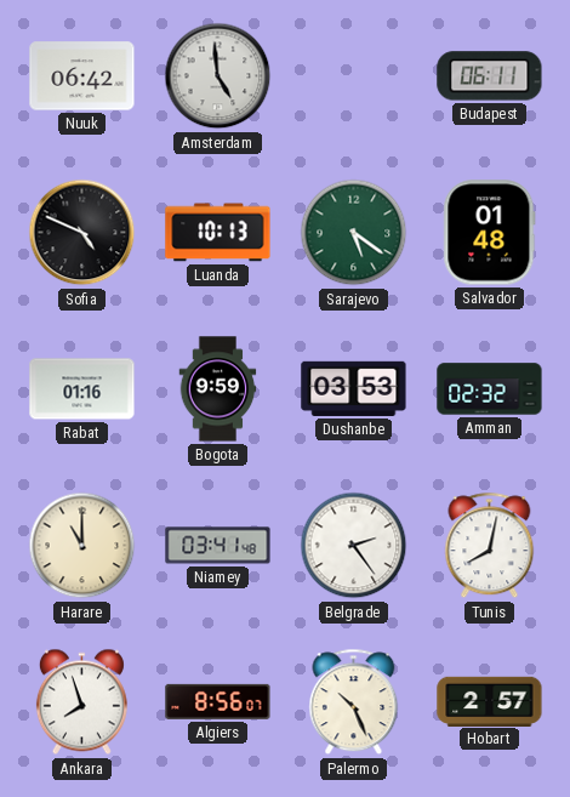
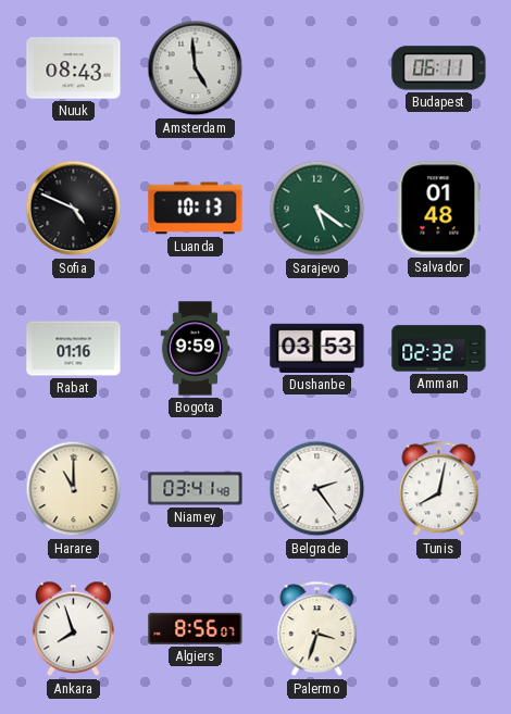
Nuuk: 06:42 -> 08:43
Palermo: 10:26 -> 3:33
Hobart: 2:57 -> none
